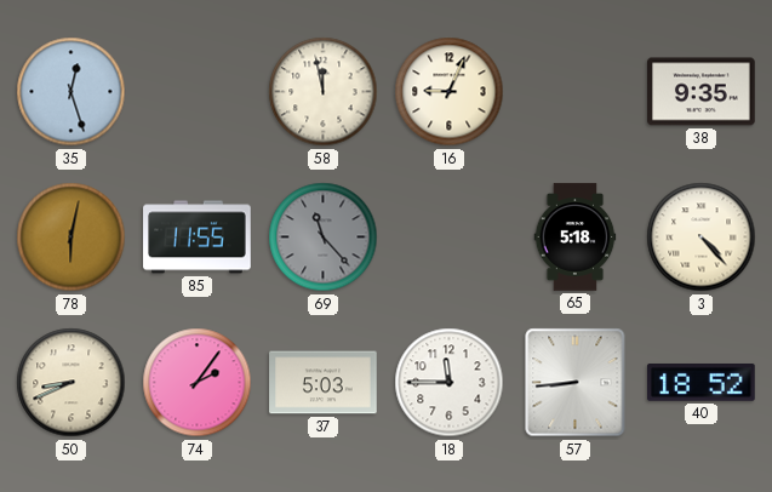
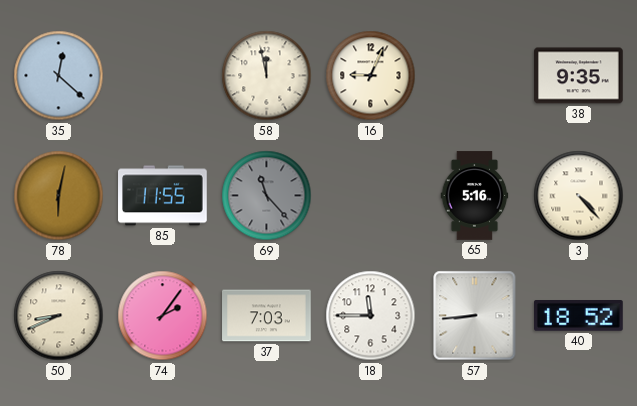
35: 12:27 -> 12:22
65: 5:18 -> 5:16
37: 5:03 -> 7:03
